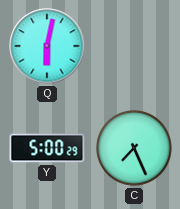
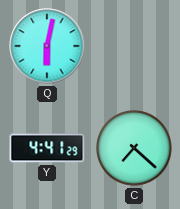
Y: 5:00 -> 4:41
C: 7:26 -> 7:22
